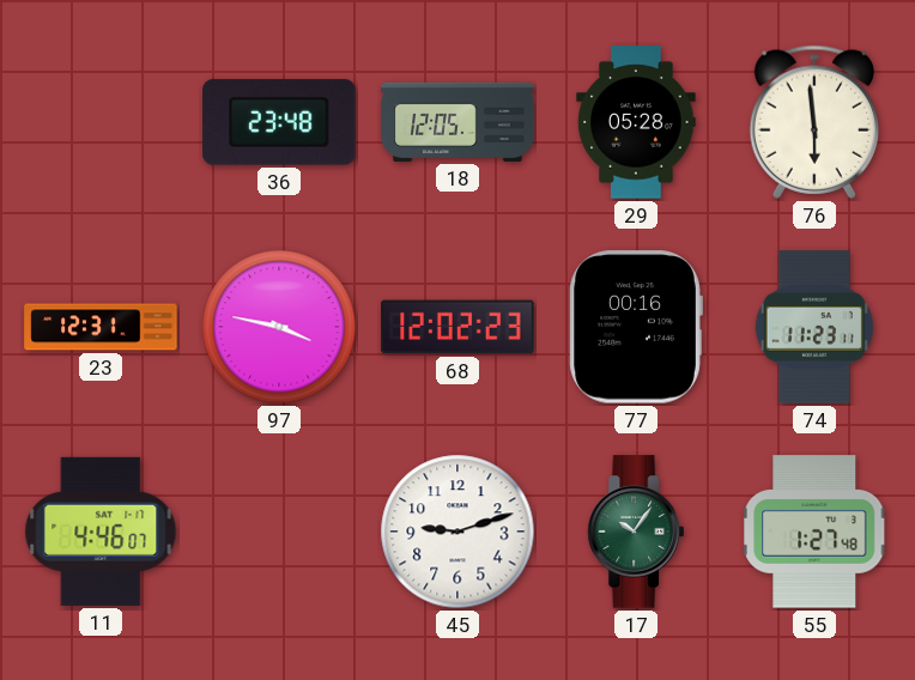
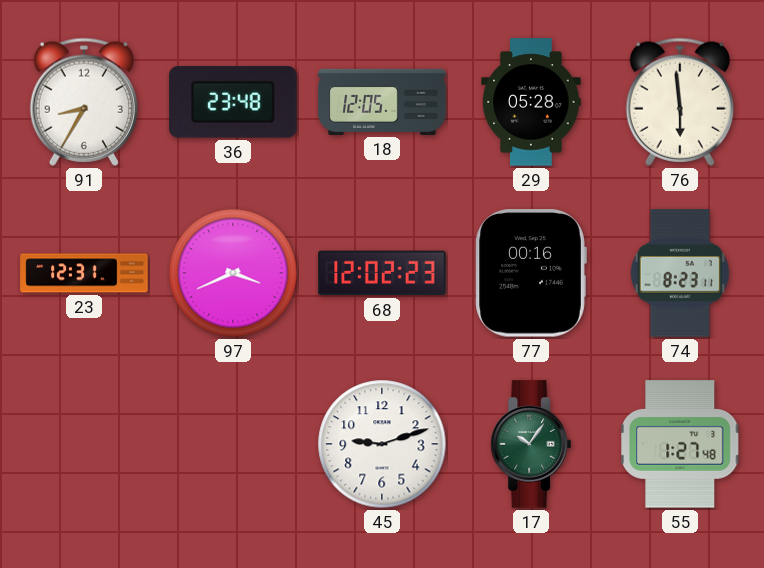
91: none -> 8:35
97: 3:47 -> 3:41
74: 11:23 -> 8:23
11: 4:46 -> none
